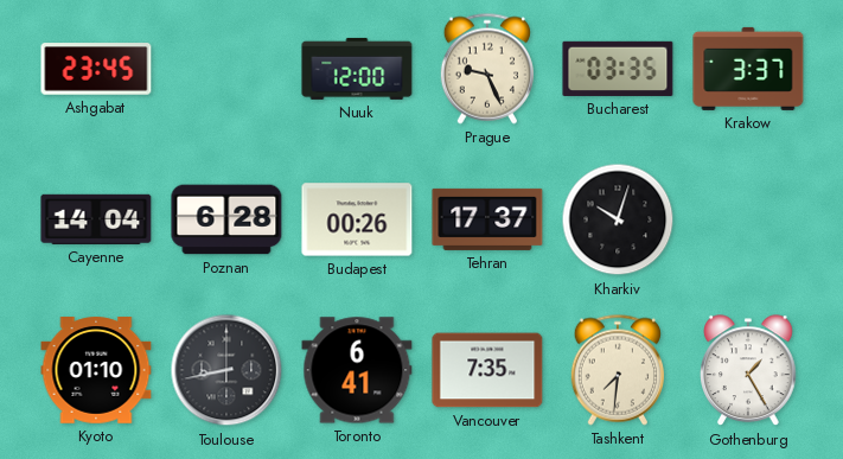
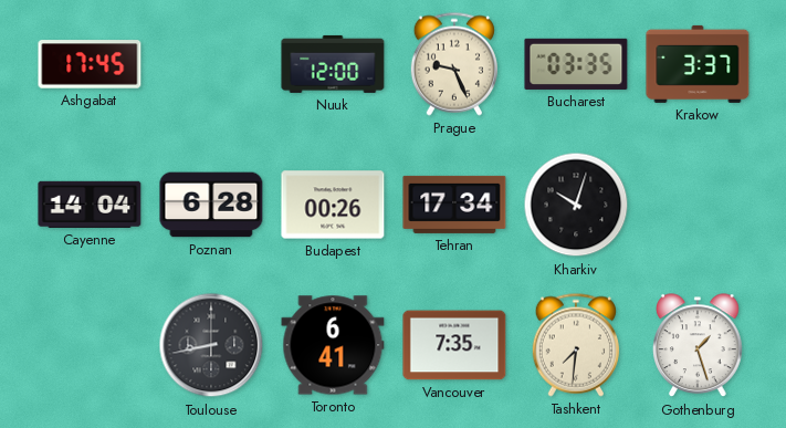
Ashgabat: 23:45 -> 17:45
Tehran: 17:37 -> 17:34
Kyoto: 01:10 -> none
Gothenburg: 1:25 -> 1:27
